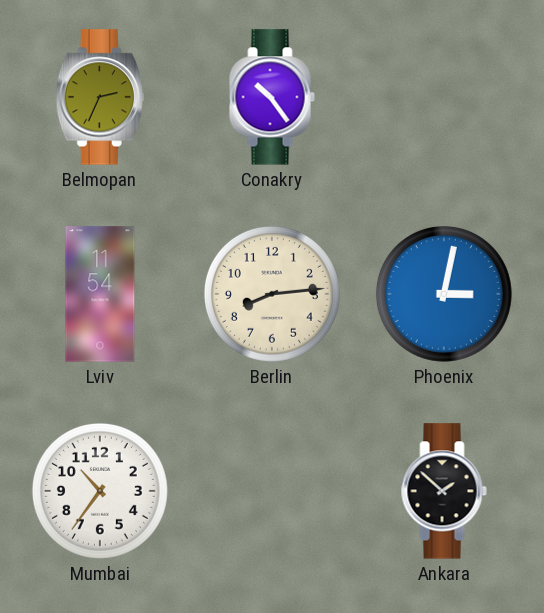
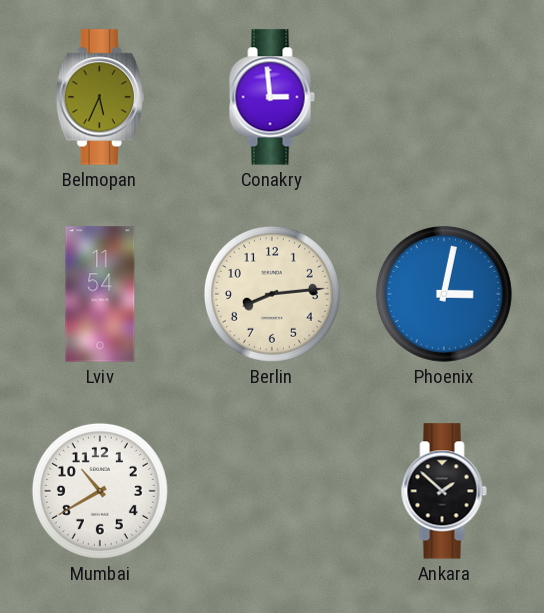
Belmopan: 2:34 -> 5:34
Conakry: 10:24 -> 2:59
Mumbai: 10:36 -> 10:40
